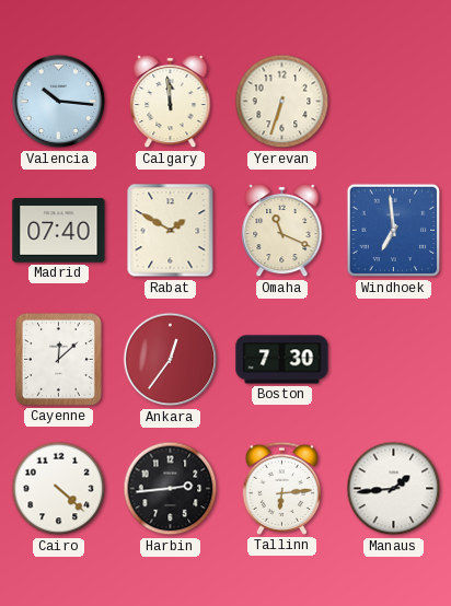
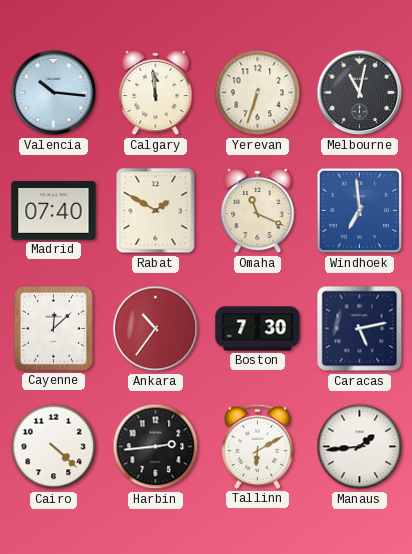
Melbourne: none -> 11:02
Ankara: 12:36 -> 10:36
Caracas: none -> 5:13
Tallinn: 6:14 -> 6:10
